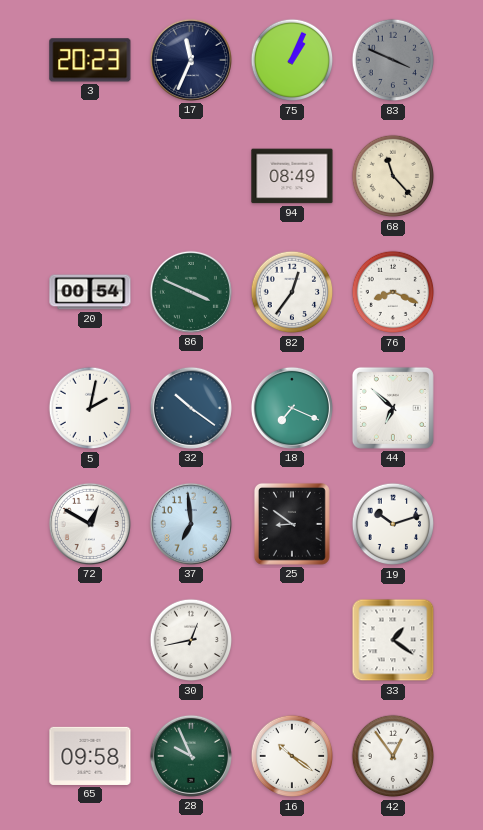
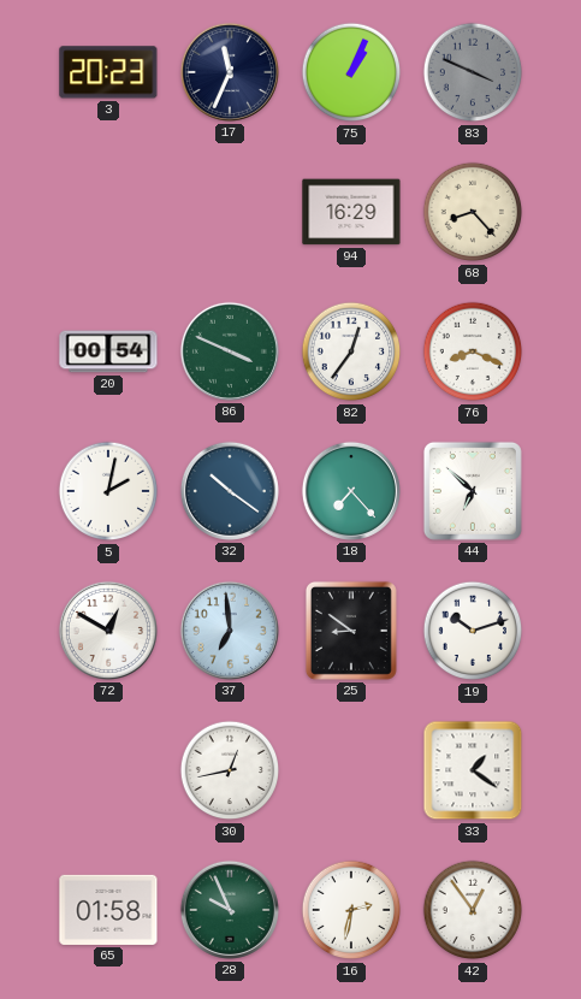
94: 08:49 -> 16:29
68: 11:23 -> 8:23
18: 7:19 -> 7:23
65: 09:58 -> 01:58
16: 10:21 -> 2:32
